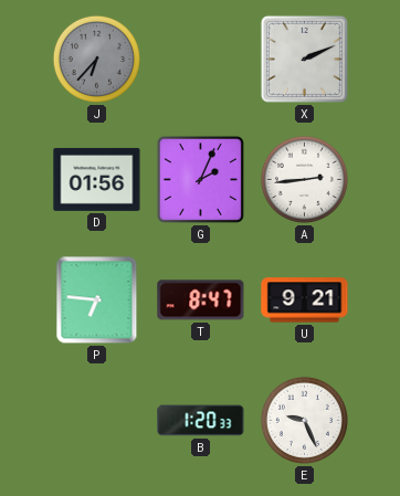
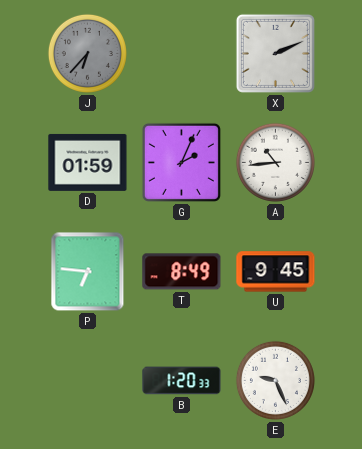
D: 01:56 -> 01:59
A: 2:44 -> 10:44
T: 8:47 -> 8:49
U: 9:21 -> 9:45
